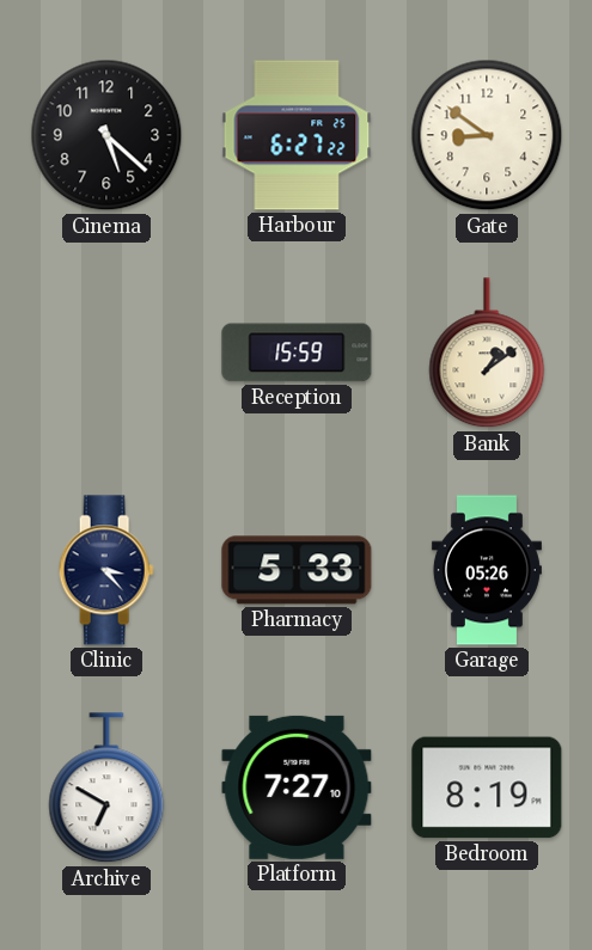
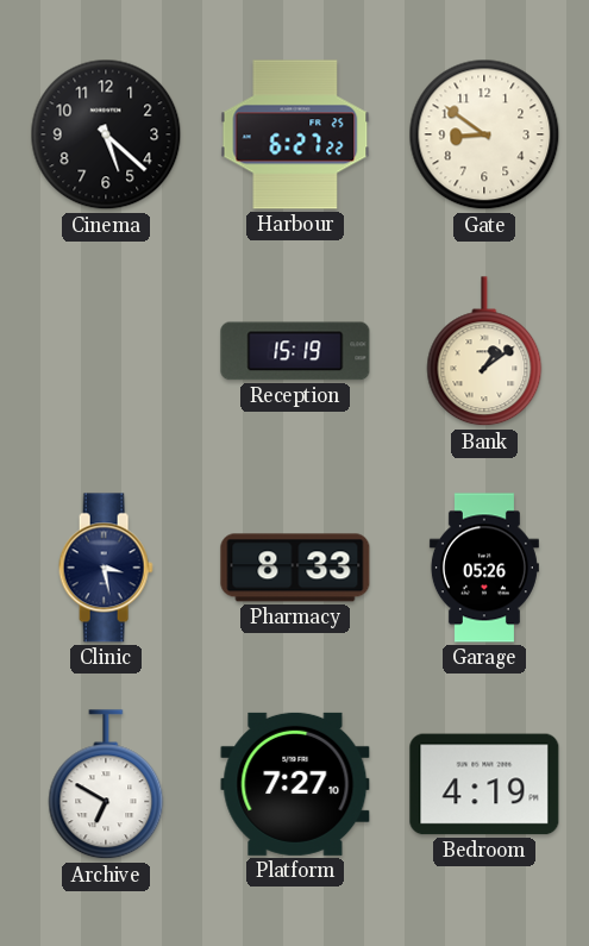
Reception: 15:59 -> 15:19
Clinic: 3:23 -> 3:28
Pharmacy: 5:33 -> 8:33
Bedroom: 8:19 -> 4:19
